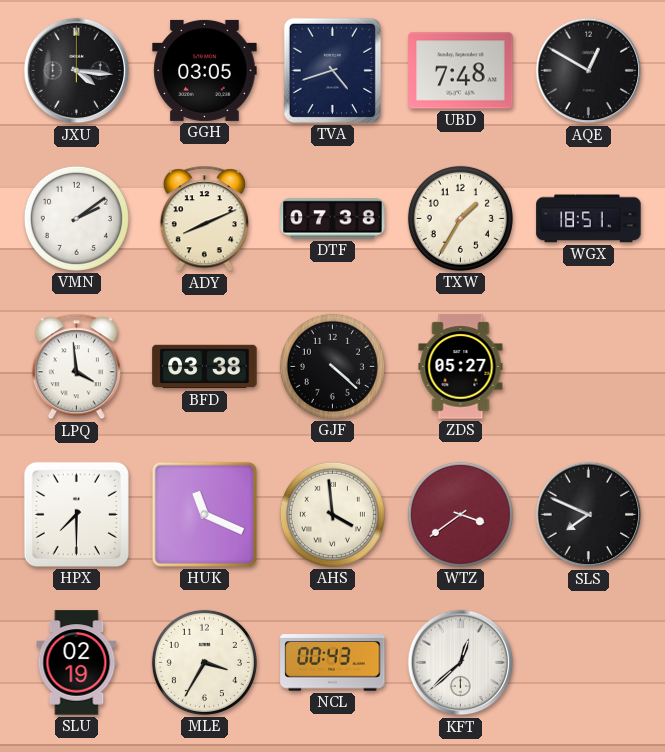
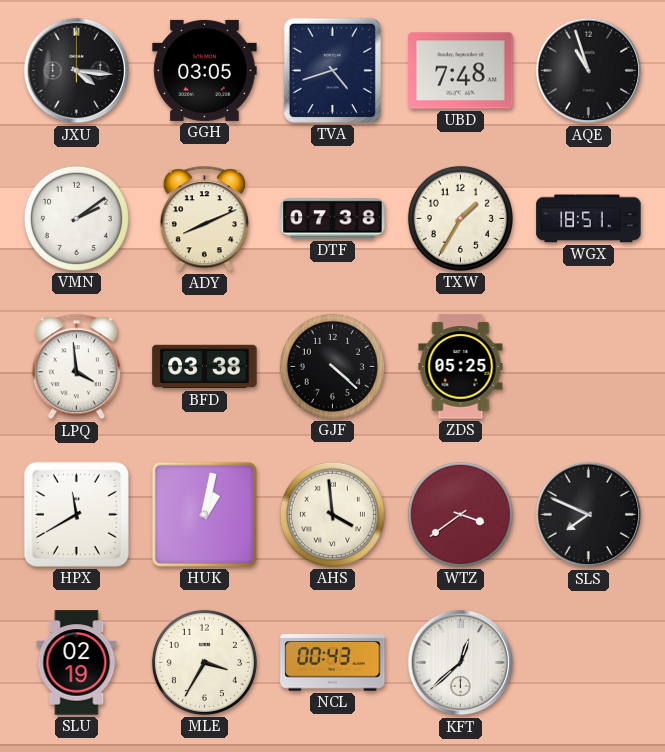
AQE: 12:50 -> 10:57
ZDS: 05:27 -> 05:25
HPX: 7:30 -> 11:40
HUK: 11:19 -> 1:02
